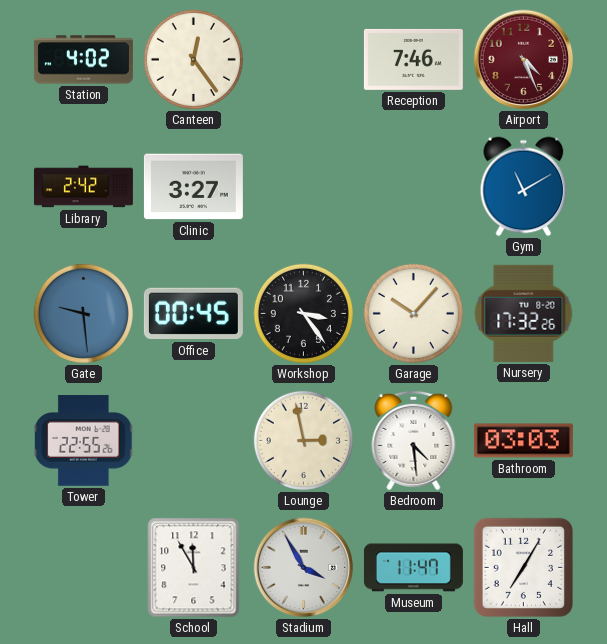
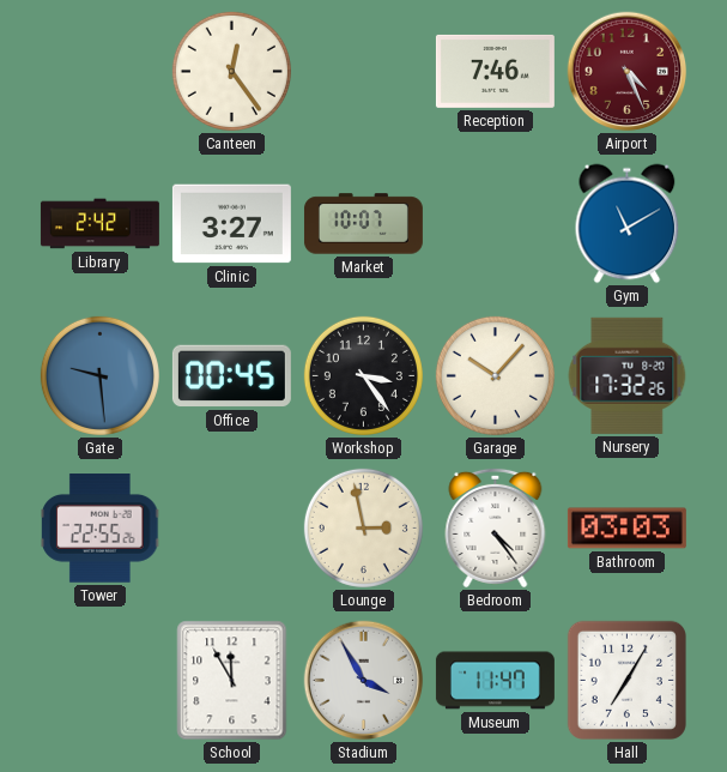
Station: 4:02 -> none
Market: none -> 10:07
Bedroom: 4:29 -> 4:24
